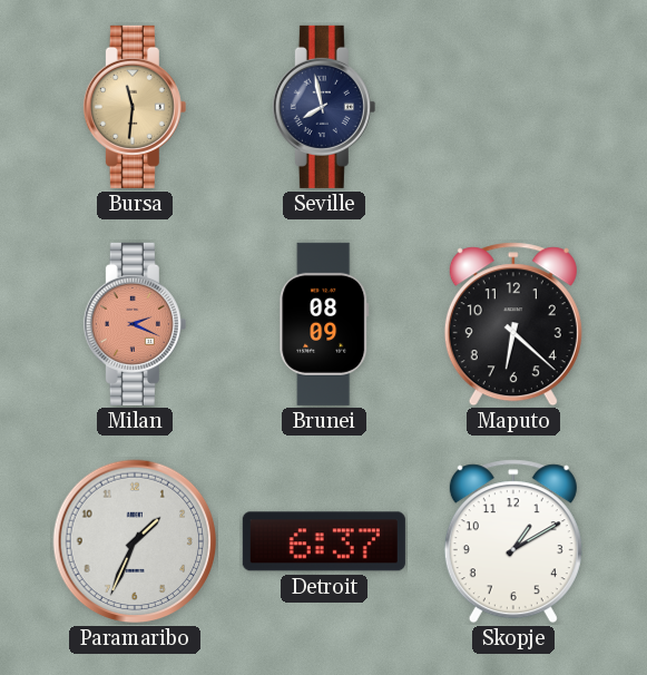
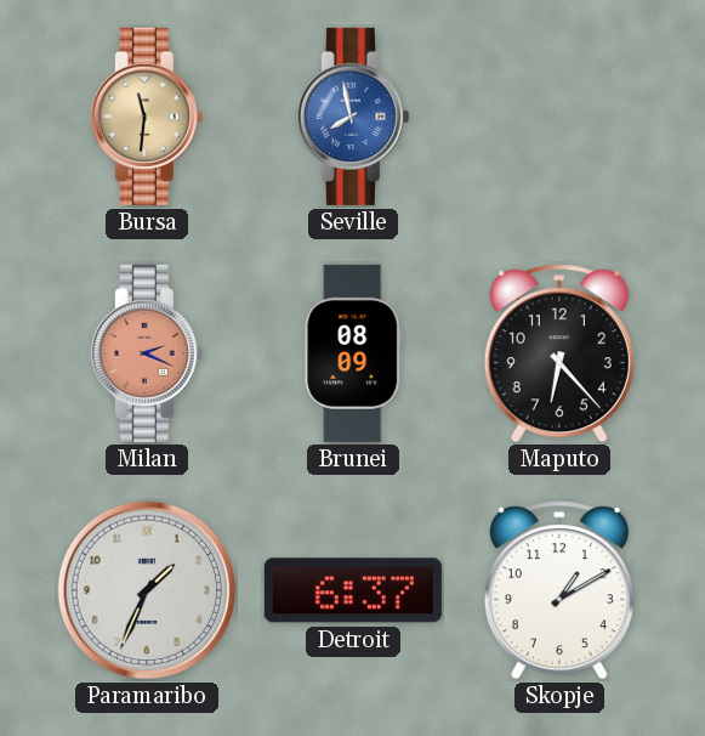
Seville dial: navy -> blue
Maputo: 6:22 -> 6:23
